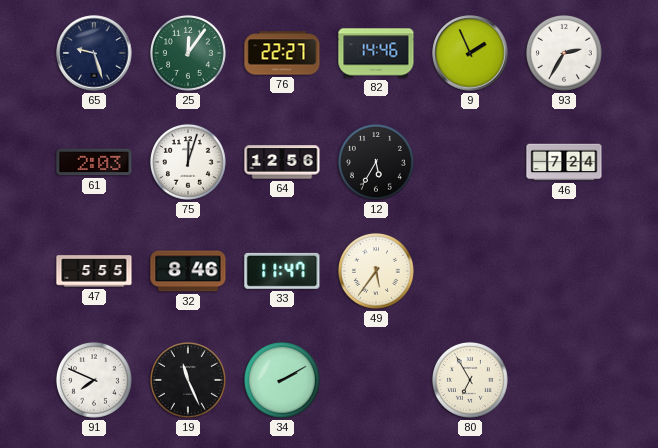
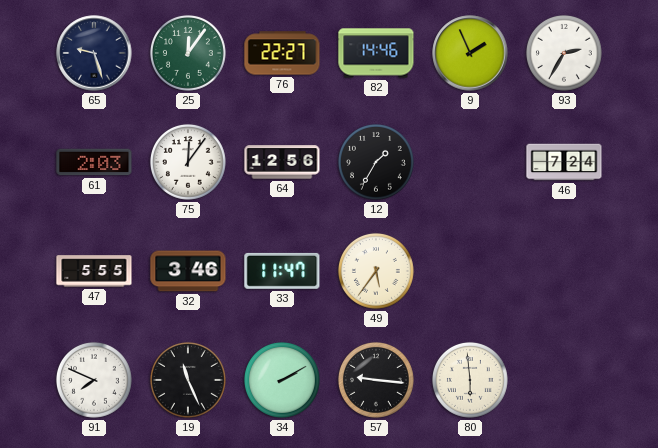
75: 12:03 -> 12:06
12: 5:35 -> 1:35
32: 8:46 -> 3:46
57: none -> 9:16
80: 6:55 -> 5:59
